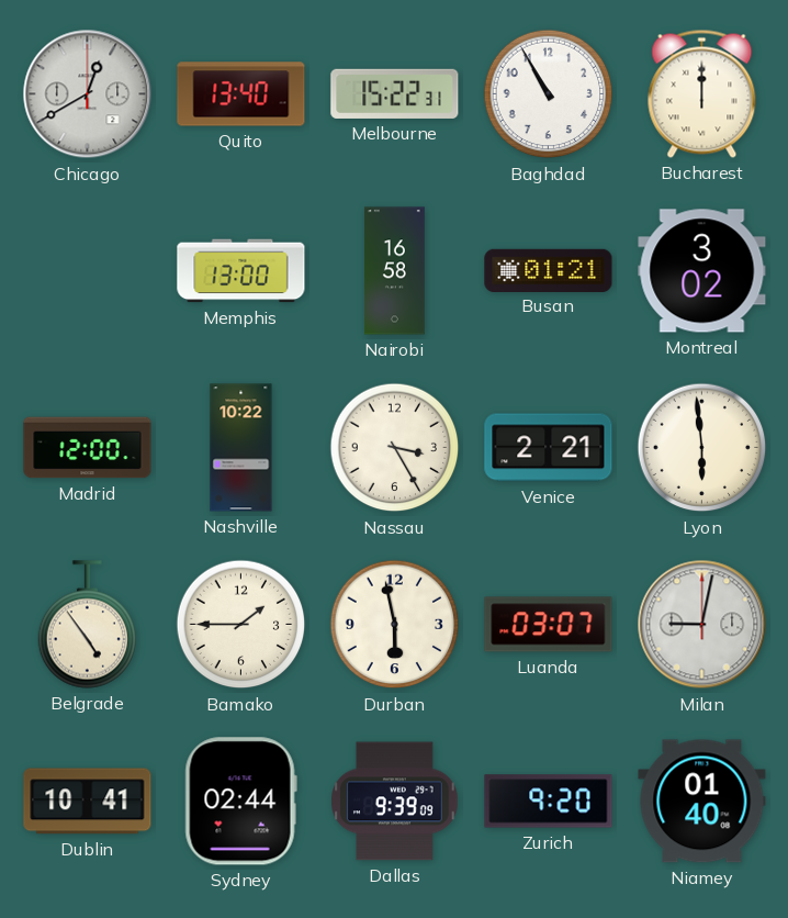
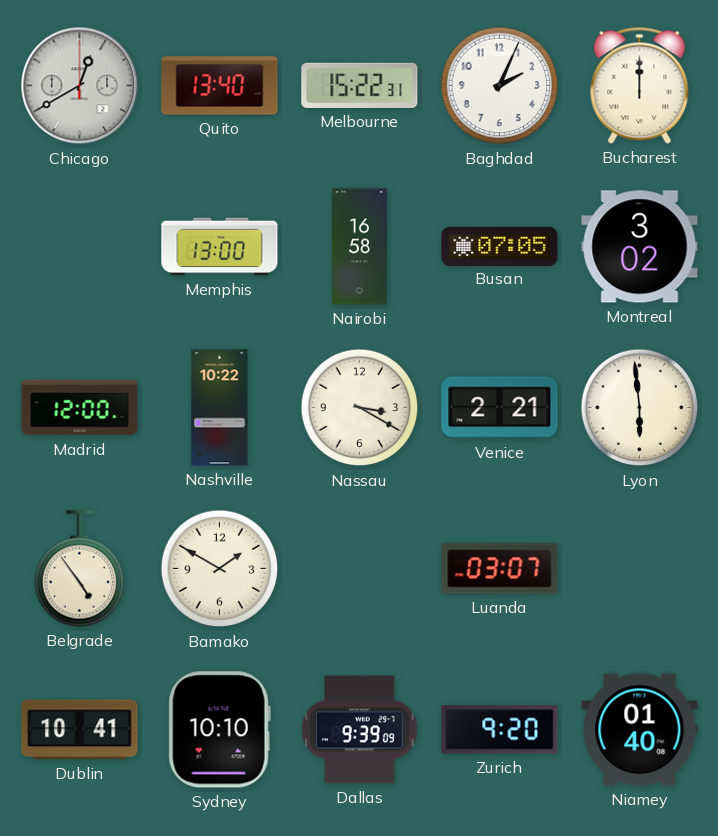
Baghdad: 10:55 -> 2:04
Busan: 01:21 -> 07:05
Nassau: 3:25 -> 3:20
Bamako: 1:45 -> 1:50
Durban: 5:58 -> none
Milan: 9:02 -> none
Sydney: 02:44 -> 10:10
